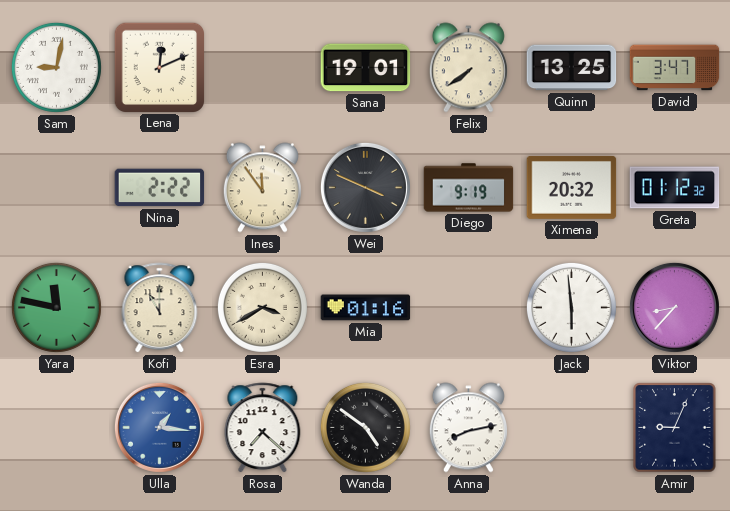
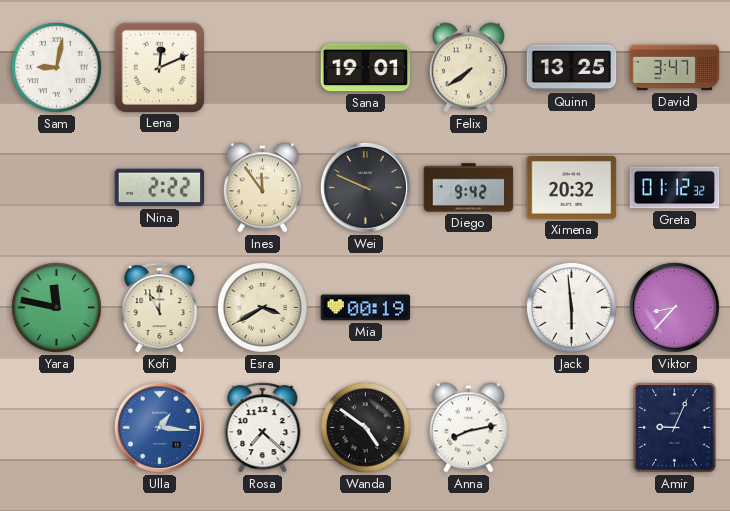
Wei: 3:49 -> 9:49
Diego: 9:19 -> 9:42
Mia: 01:16 -> 00:19
